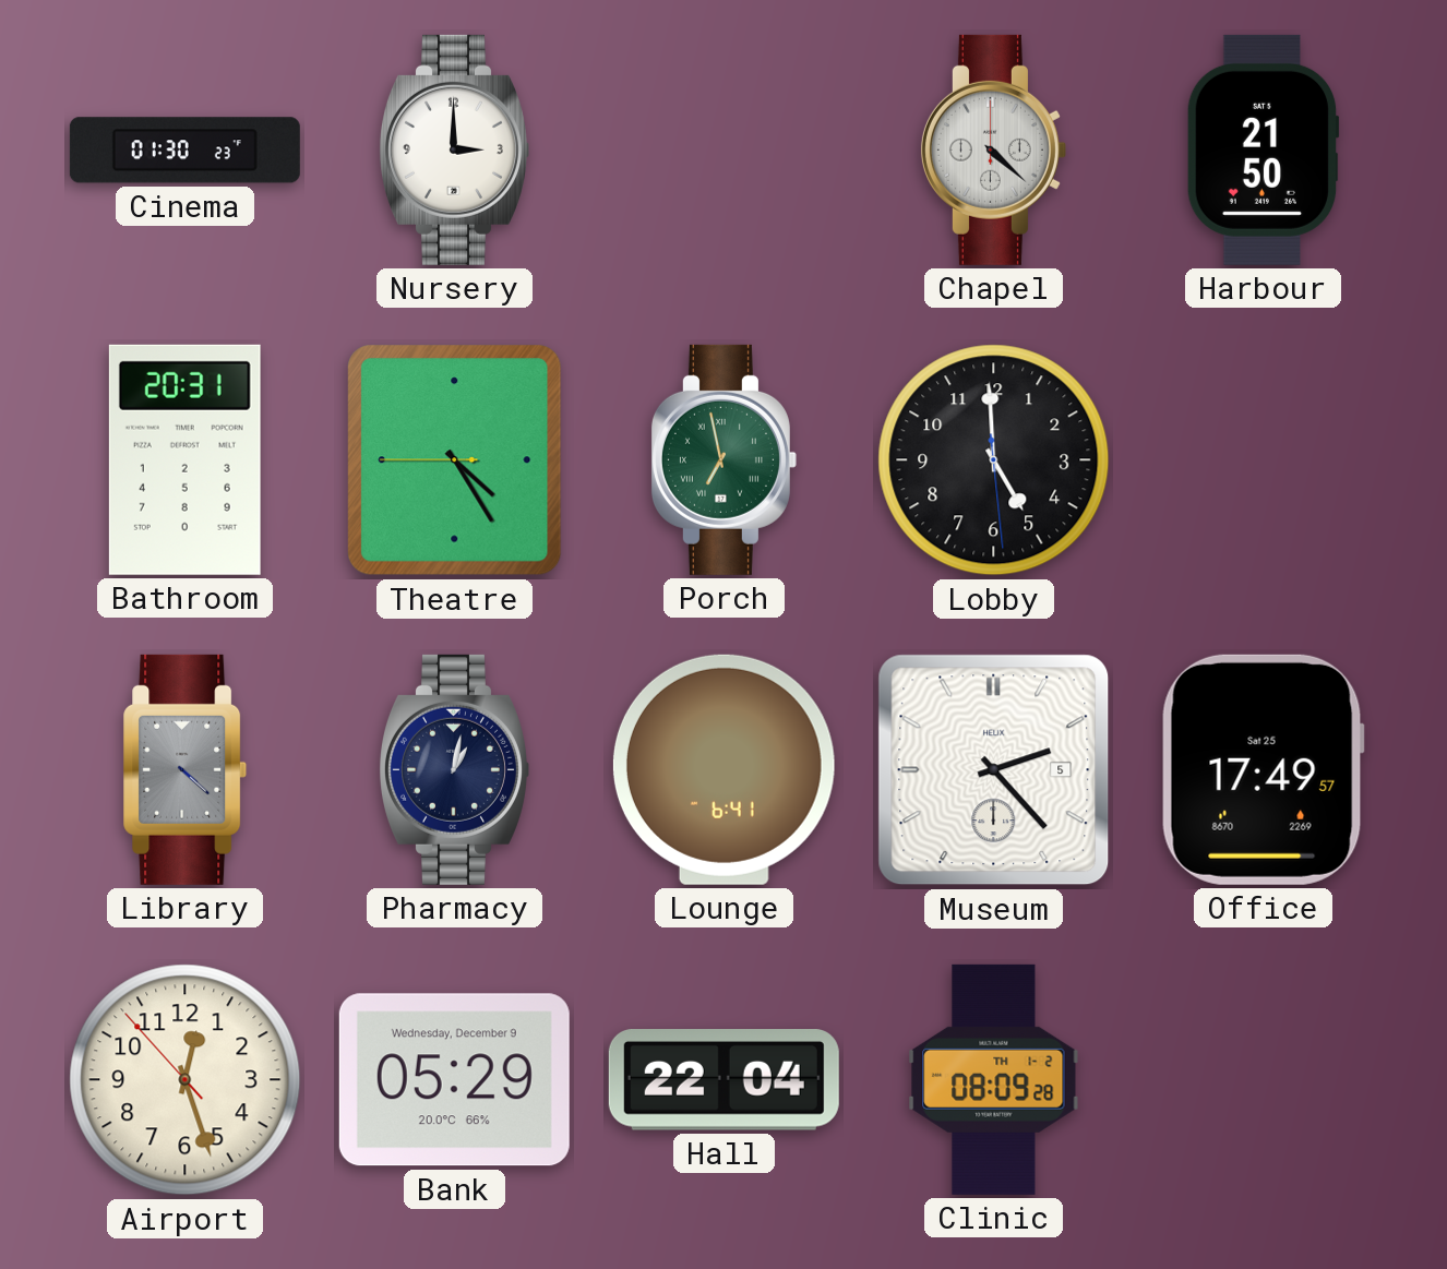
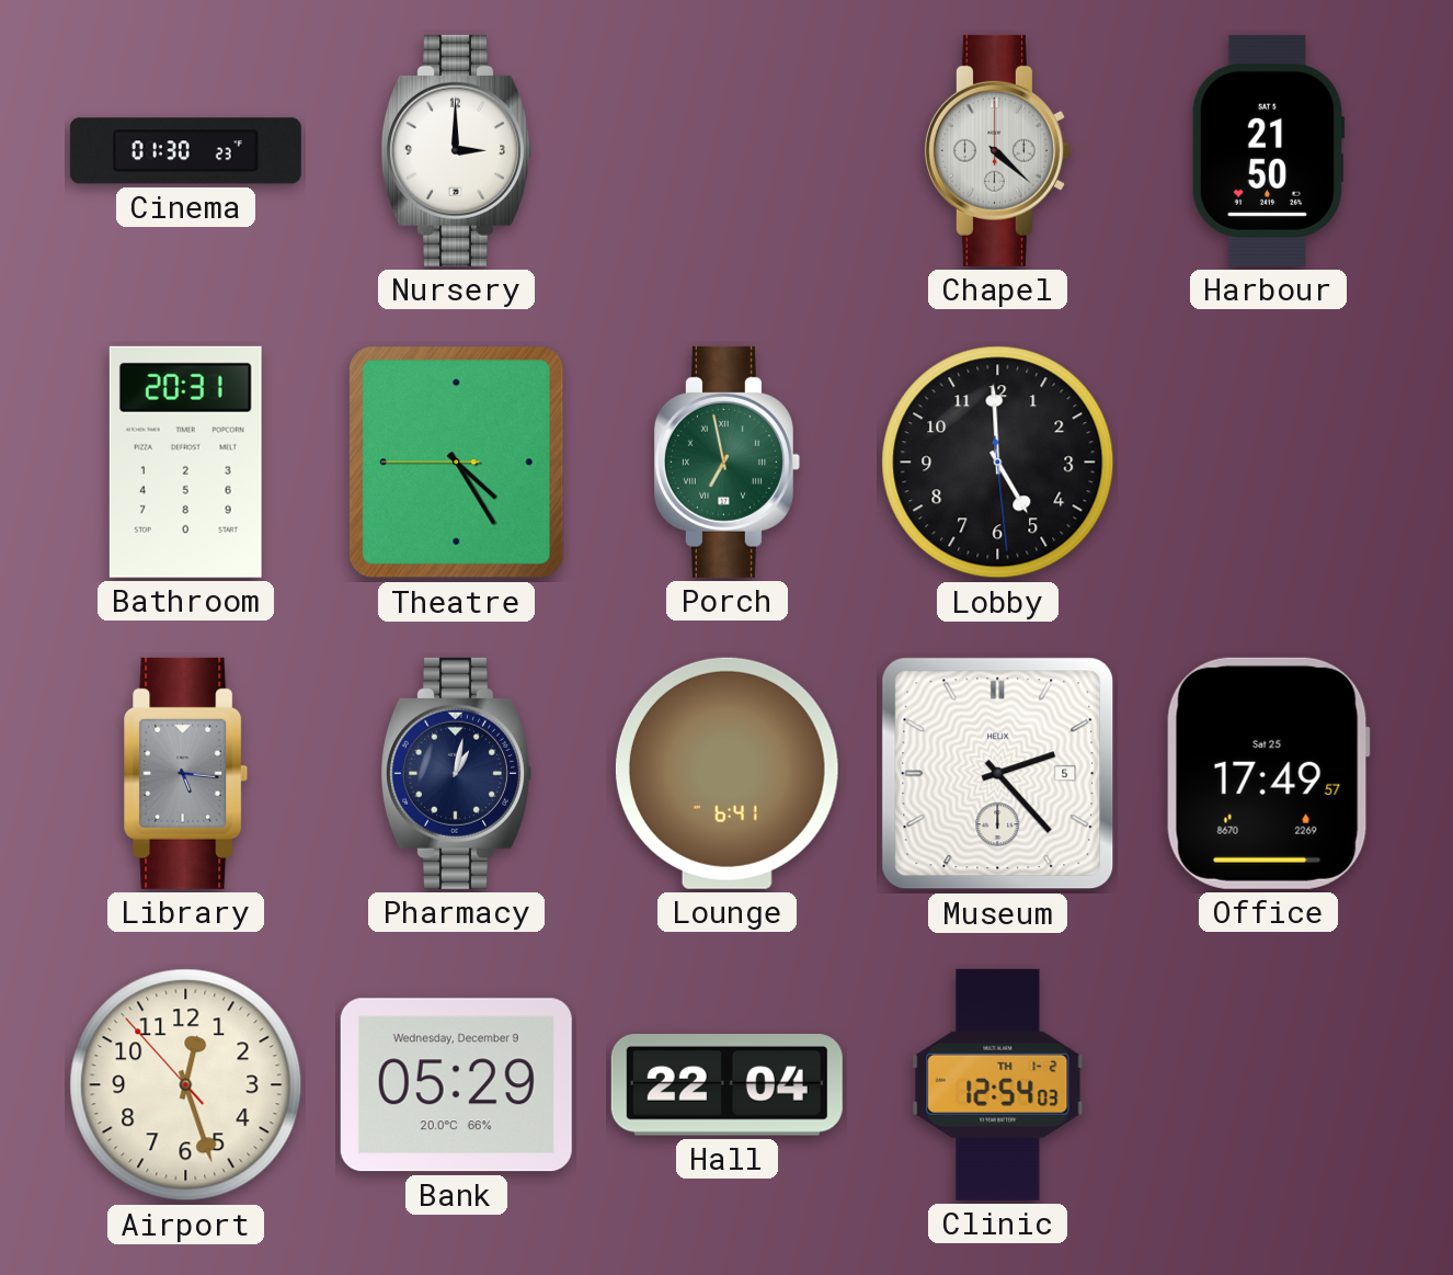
Library: 4:22 -> 5:16
Clinic: 08:09 -> 12:54
